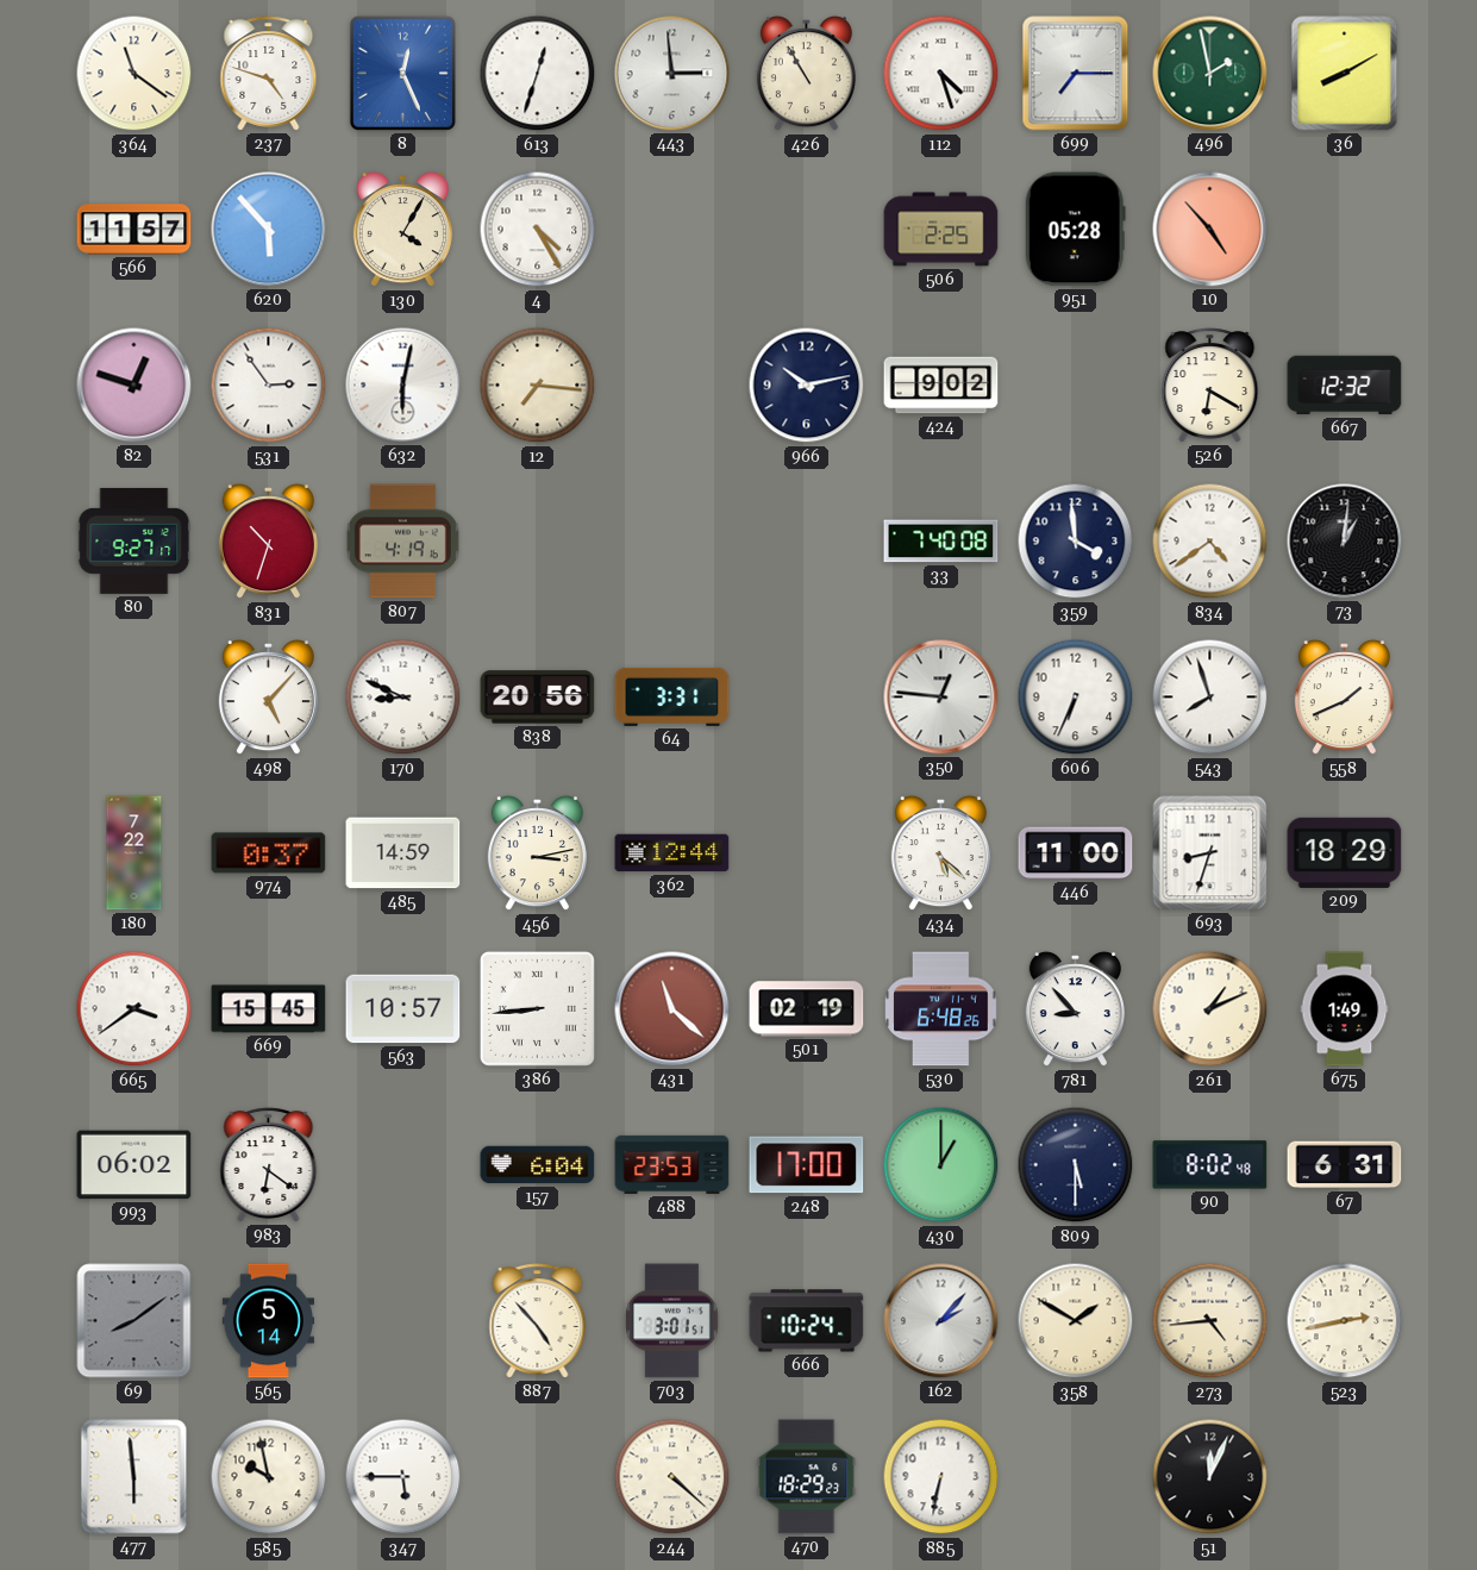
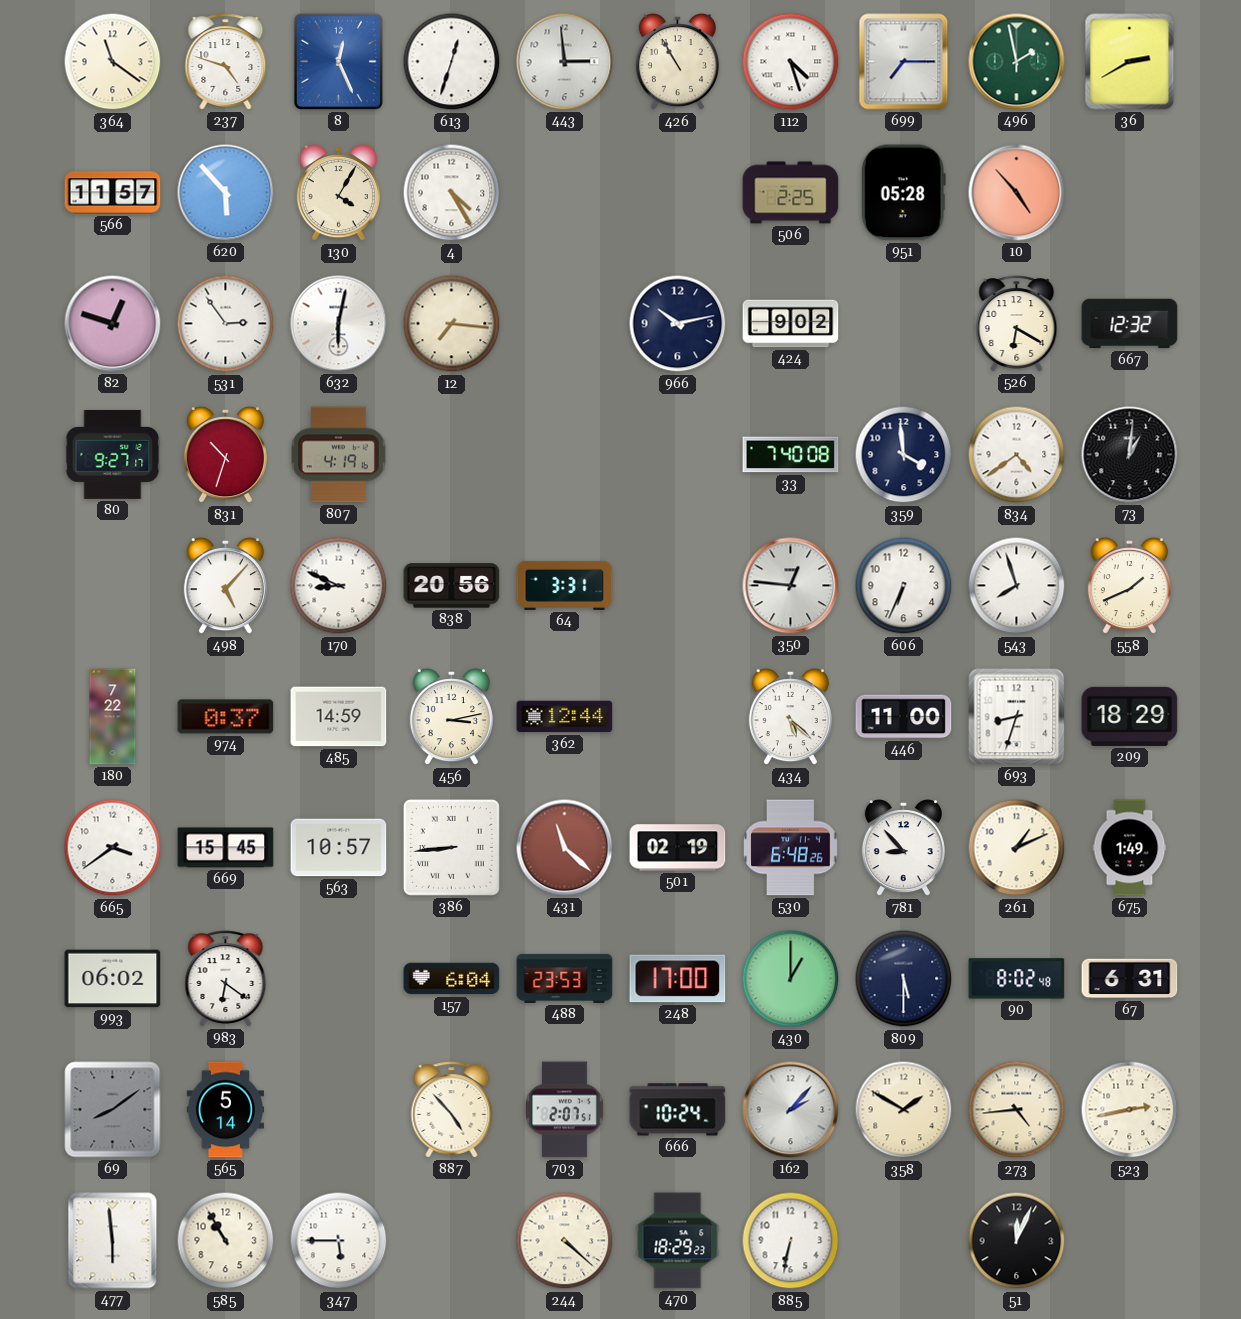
36: 8:10 -> 2:40
703: 3:01 -> 2:07
585: 9:58 -> 10:55
